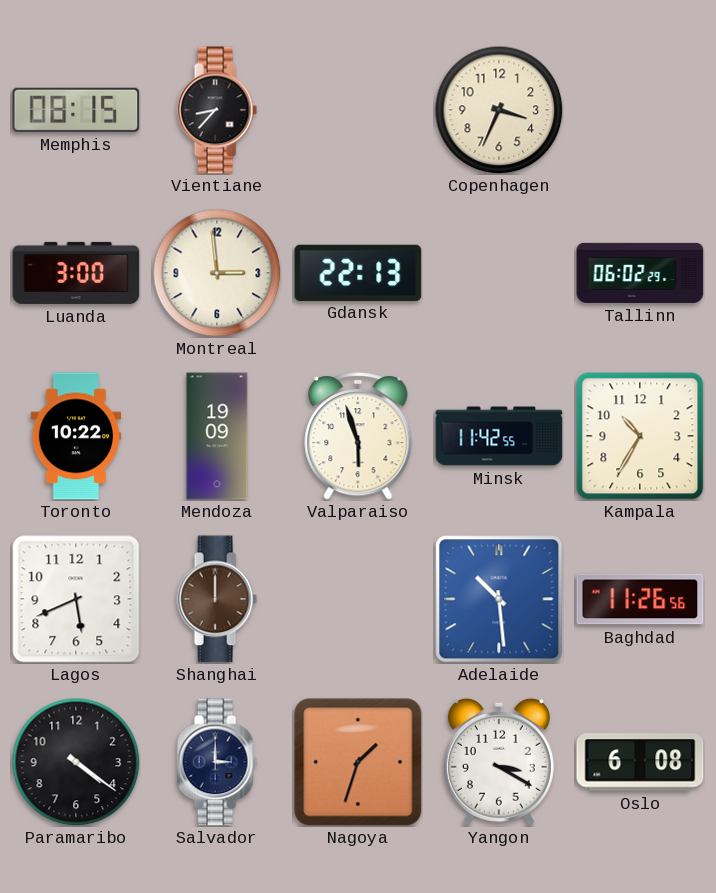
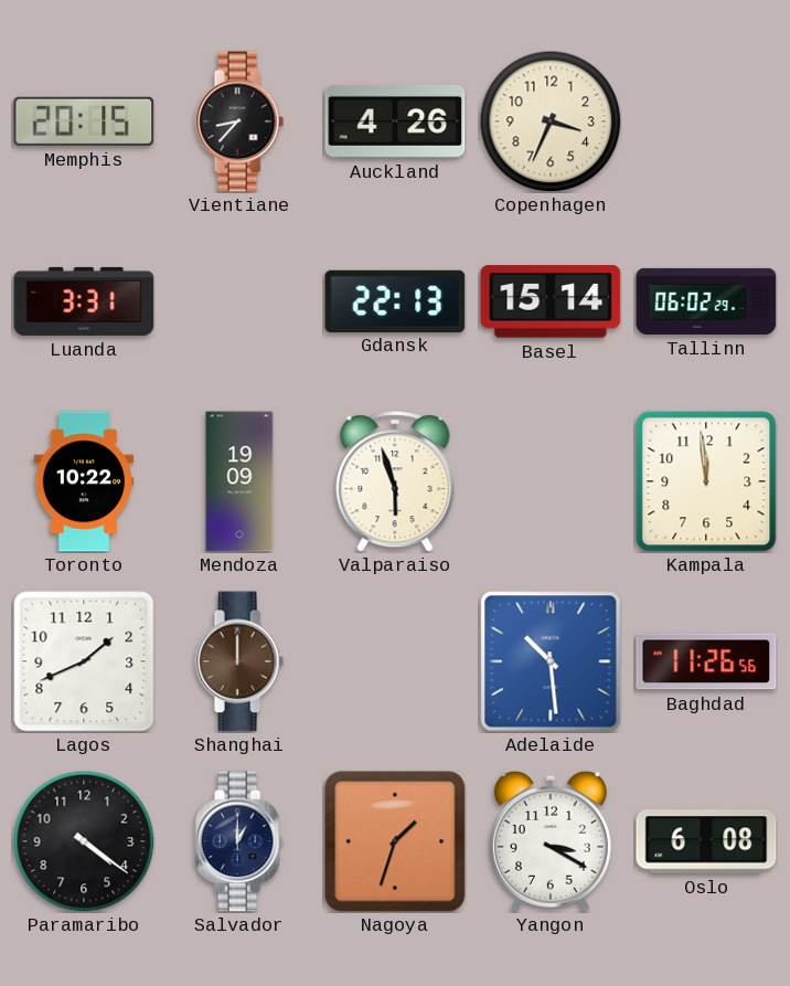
Memphis: 08:15 -> 20:15
Auckland: none -> 4:26
Luanda: 3:00 -> 3:31
Montreal: 2:59 -> none
Basel: none -> 15:14
Minsk: 11:42 -> none
Kampala: 10:35 -> 11:59
Lagos: 5:41 -> 1:41
Salvador: 3:00 -> 1:00
